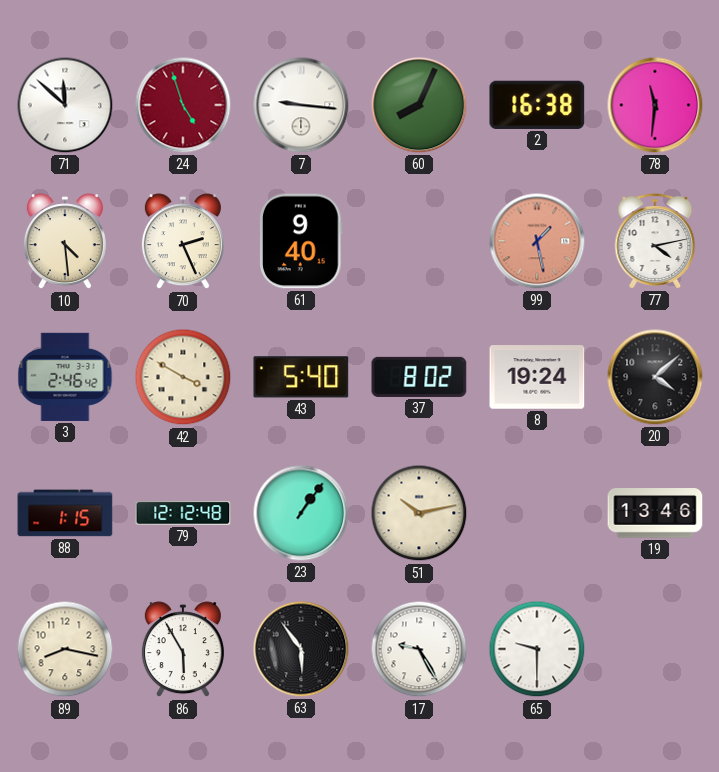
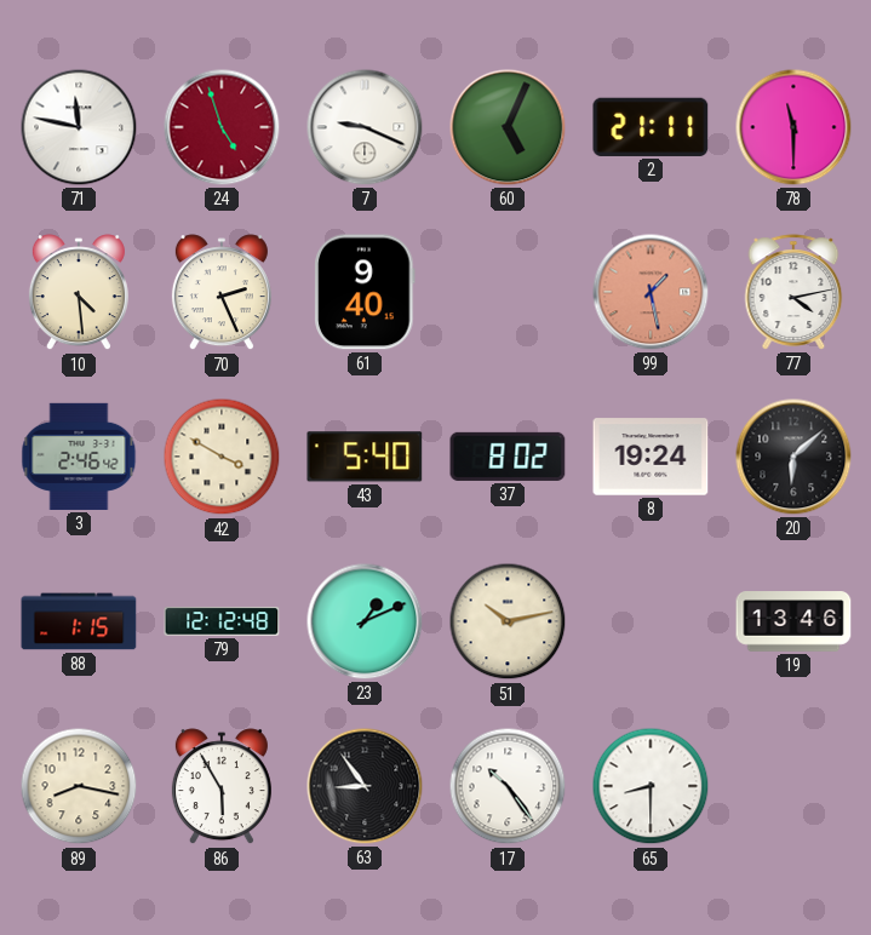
71: 11:52 -> 11:47
7: 9:16 -> 9:19
60: 8:04 -> 5:04
2: 16:38 -> 21:11
78: 11:31 -> 11:30
20: 4:08 -> 6:08
23: 1:06 -> 1:11
63: 5:54 -> 8:54
17: 9:25 -> 10:24
65: 9:30 -> 8:30
